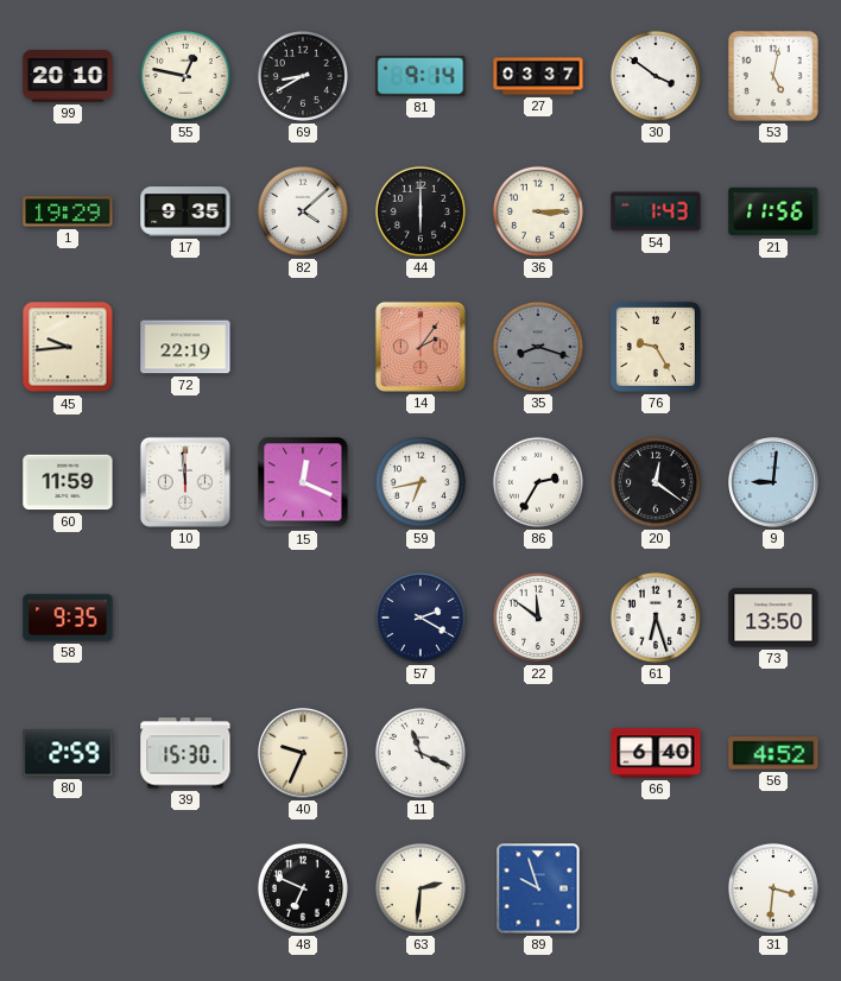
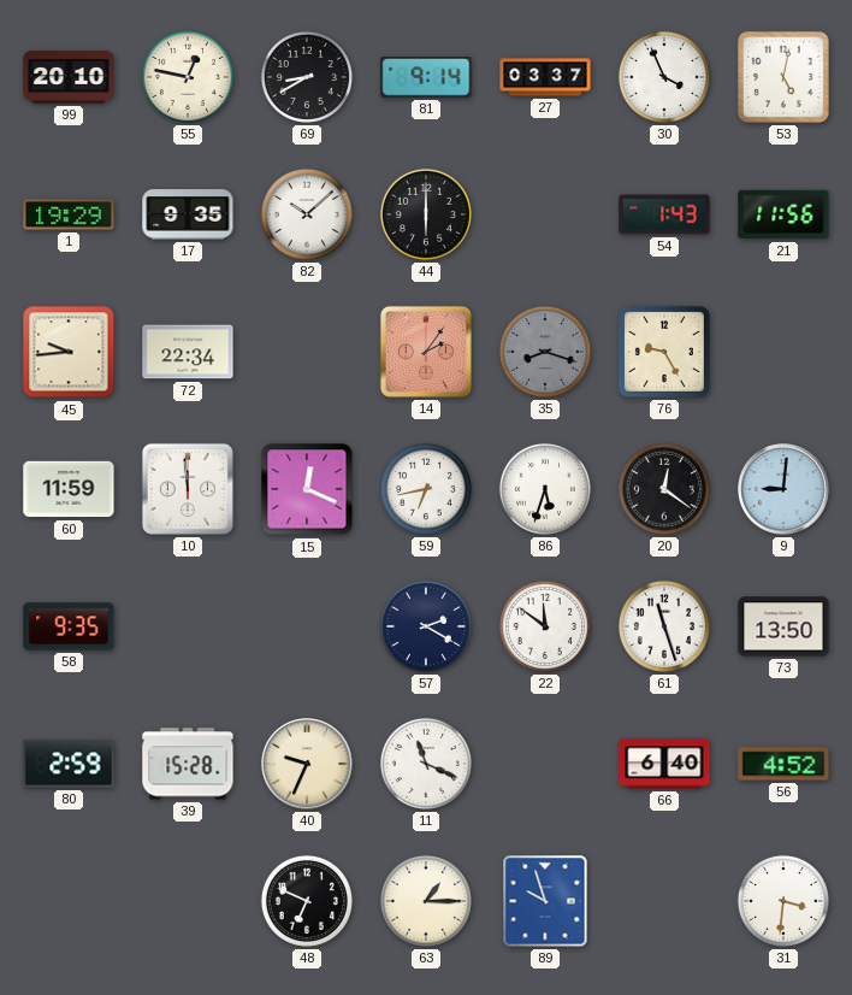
30: 3:51 -> 3:56
82: 4:08 -> 10:08
36: 3:15 -> none
72: 22:19 -> 22:34
86: 2:35 -> 5:33
61: 6:27 -> 11:27
39: 15:30 -> 15:28
63: 2:31 -> 1:15
